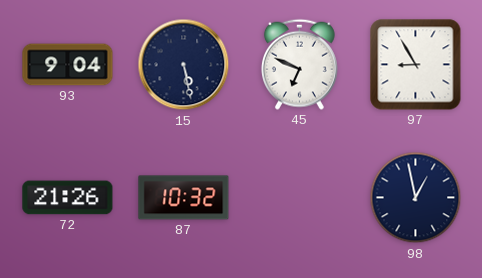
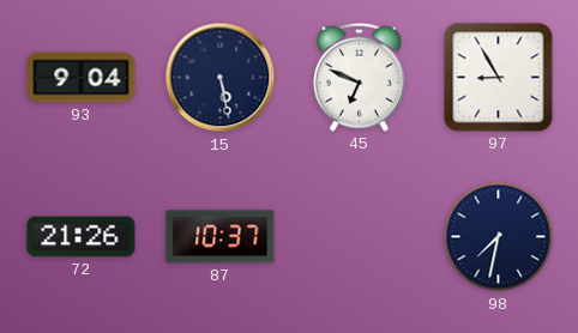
87: 10:32 -> 10:37
98: 12:58 -> 7:32
